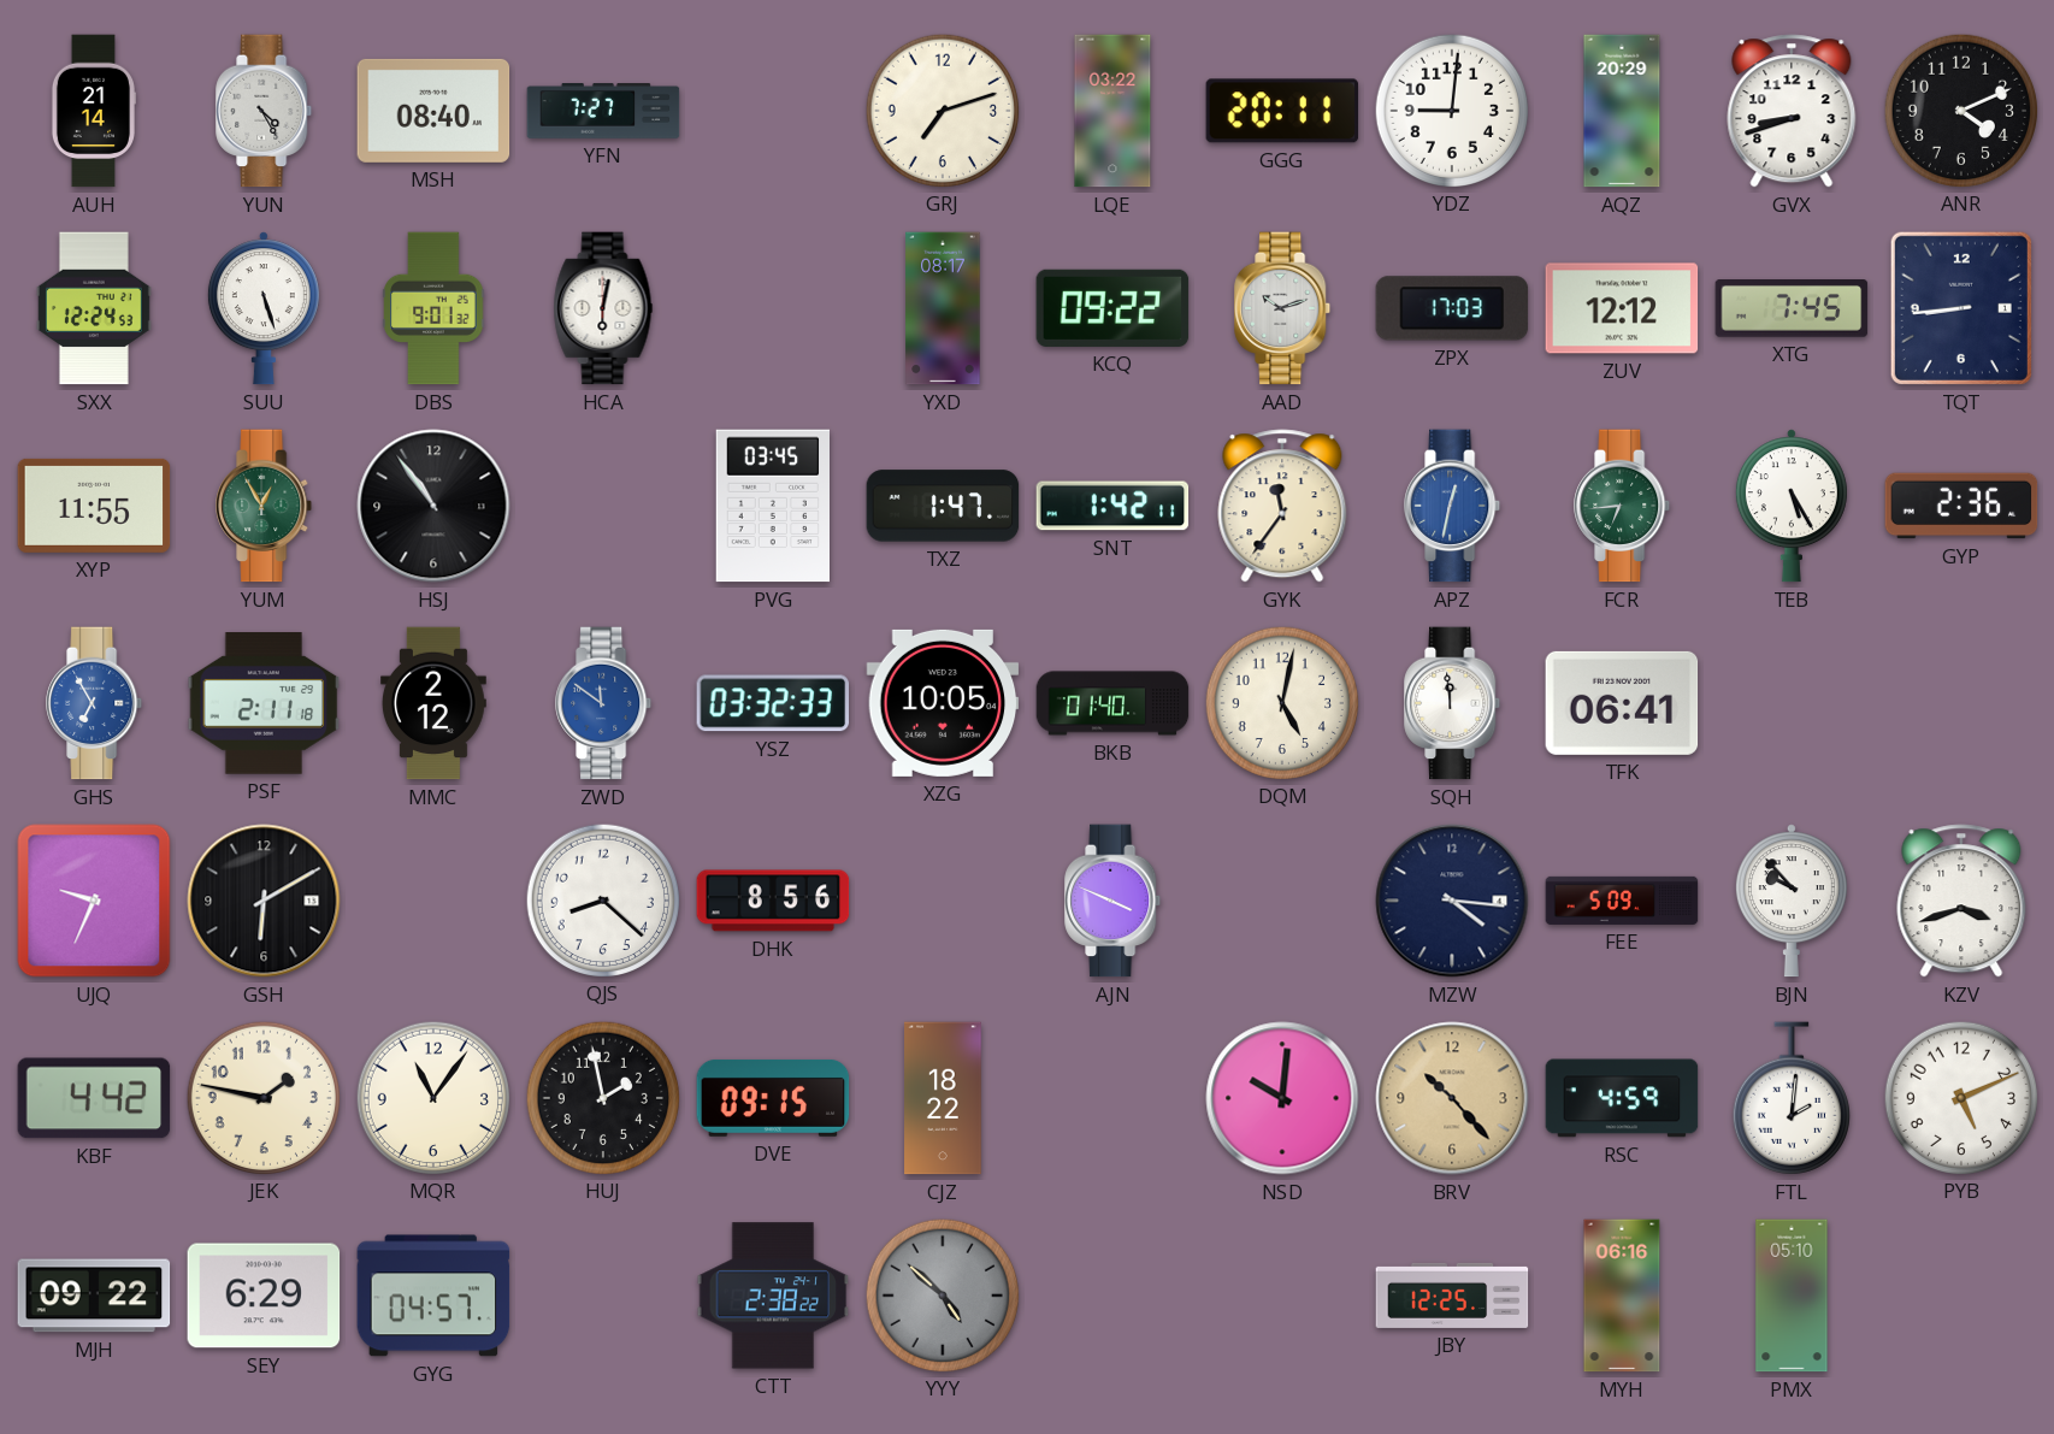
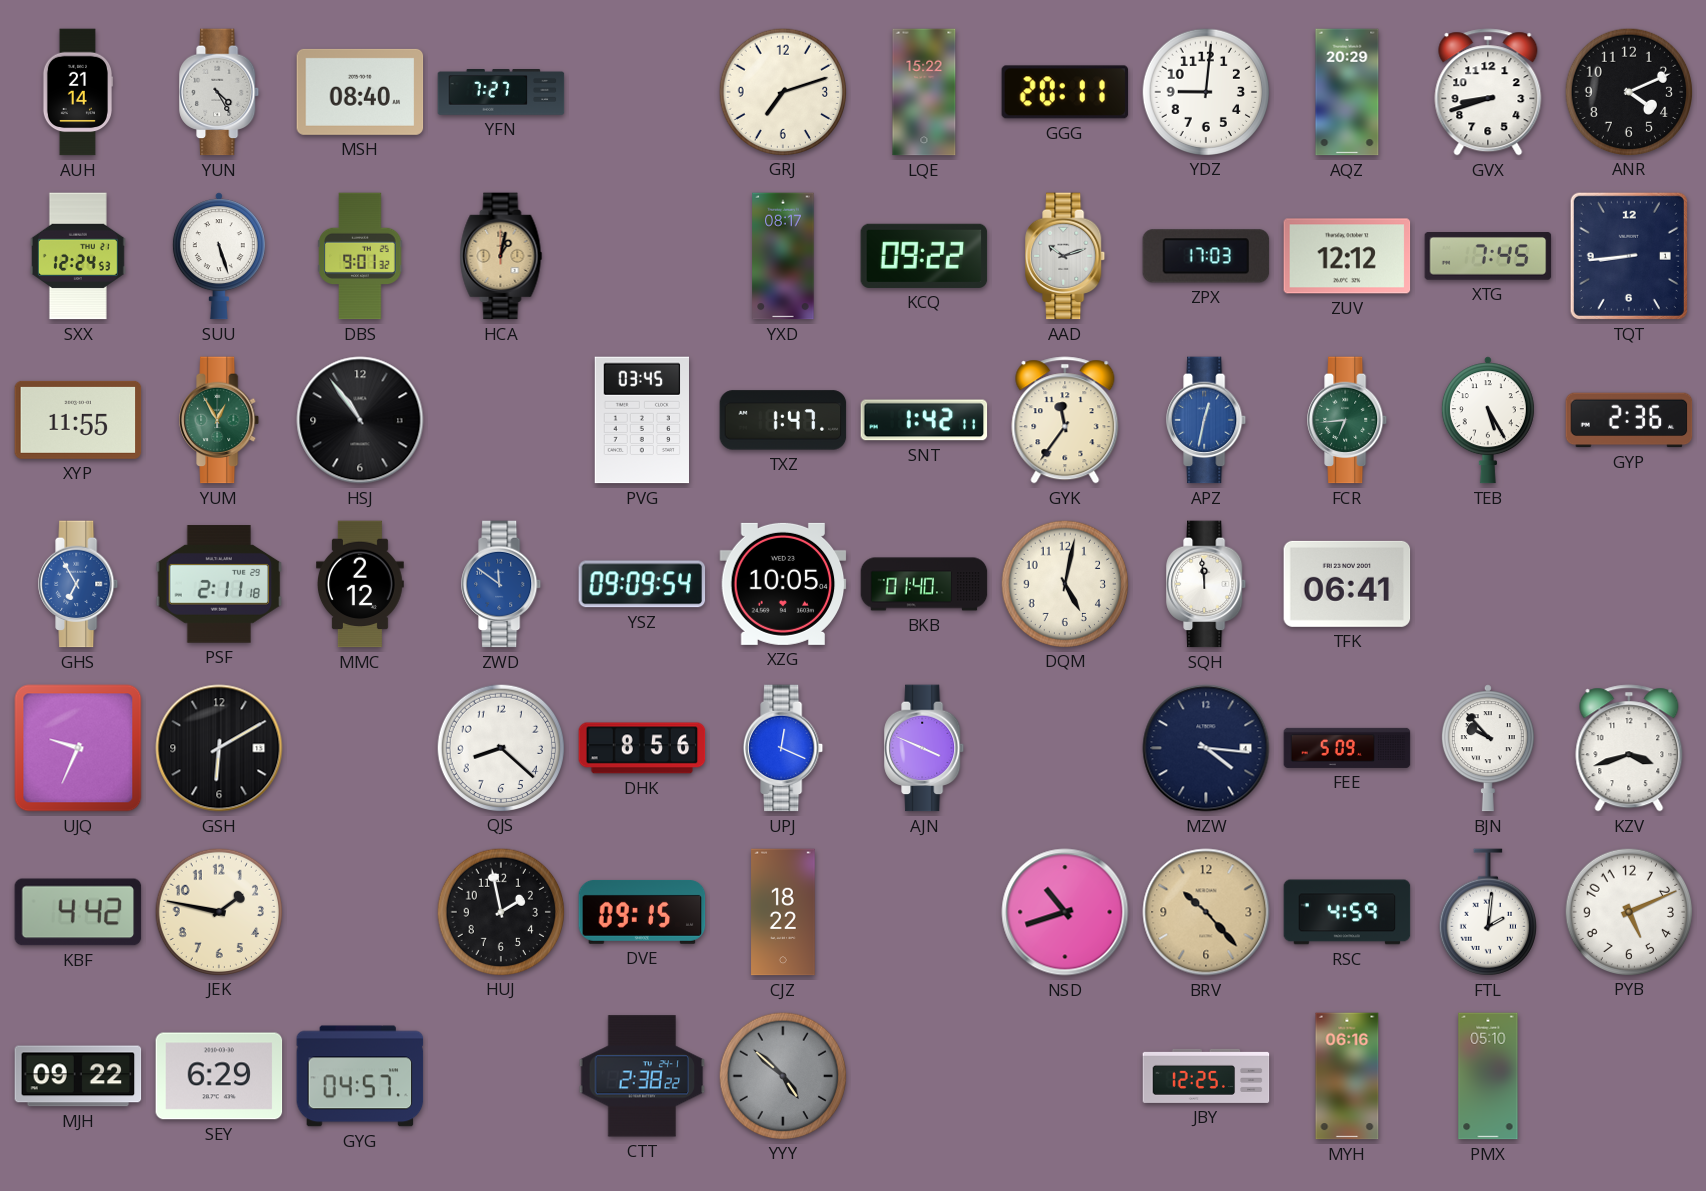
LQE: 03:22 -> 15:22
HCA: 6:02 -> 1:02
HCA dial: white -> champagne
YSZ: 03:32 -> 09:09
UPJ: none -> 12:19
MQR: 11:06 -> none
NSD: 10:01 -> 10:42
